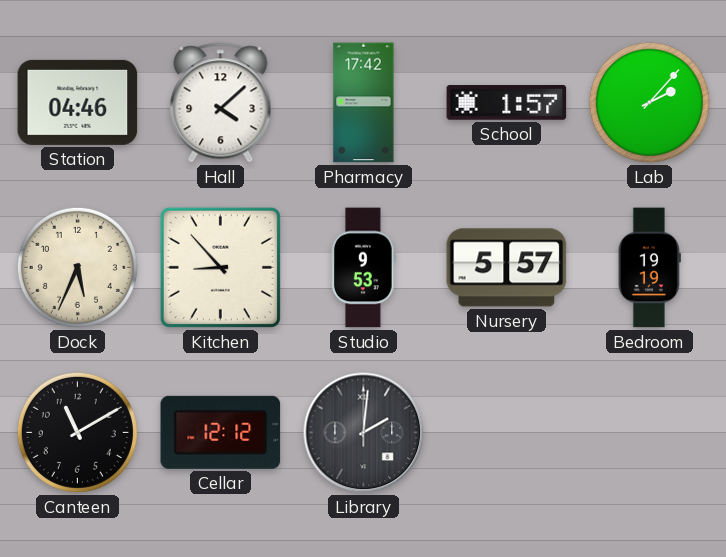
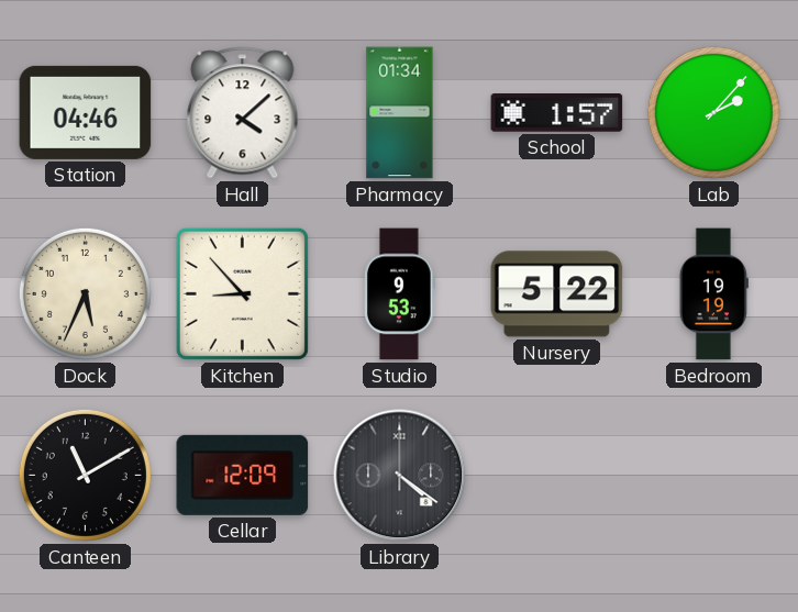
Pharmacy: 17:42 -> 01:34
Nursery: 5:57 -> 5:22
Cellar: 12:12 -> 12:09
Library: 2:01 -> 4:21
